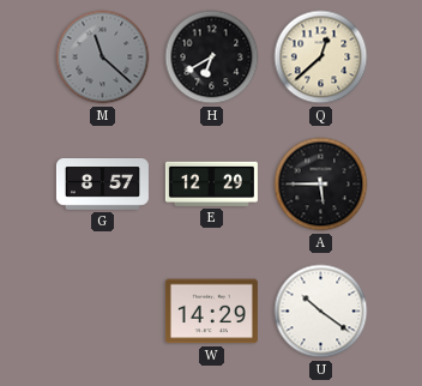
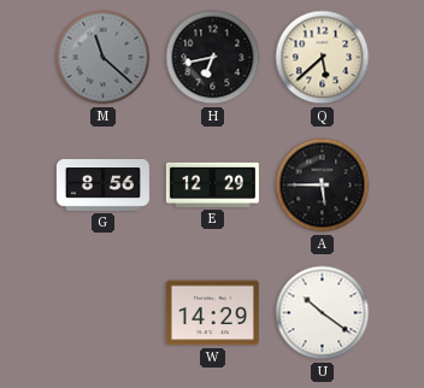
H: 6:40 -> 6:43
Q: 12:38 -> 5:38
G: 8:57 -> 8:56
